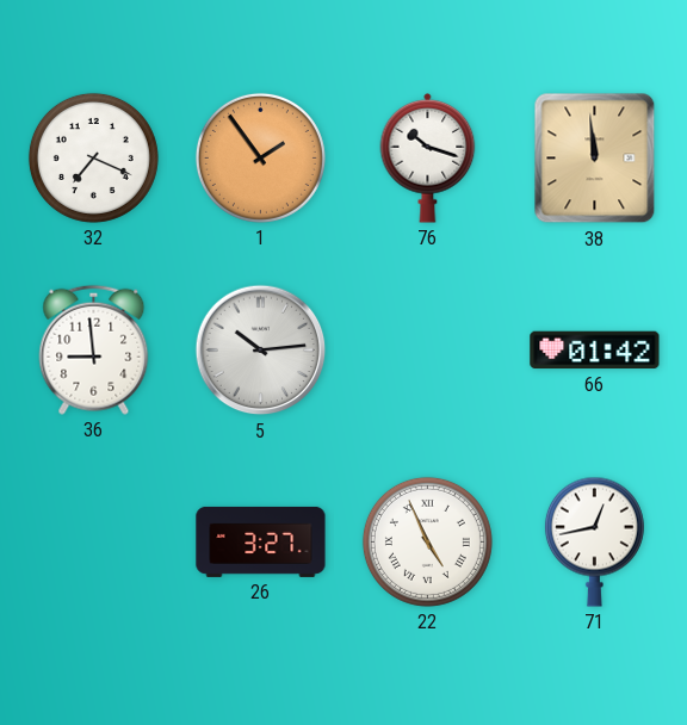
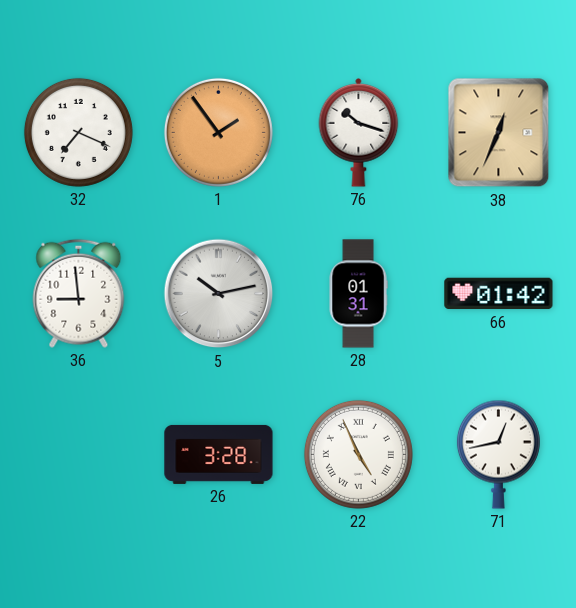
38: 11:59 -> 12:34
5: 10:14 -> 10:13
28: none -> 01:31
26: 3:27 -> 3:28
